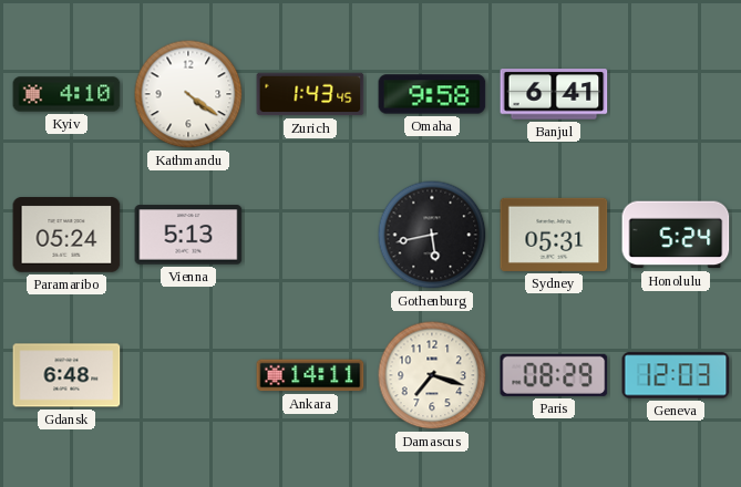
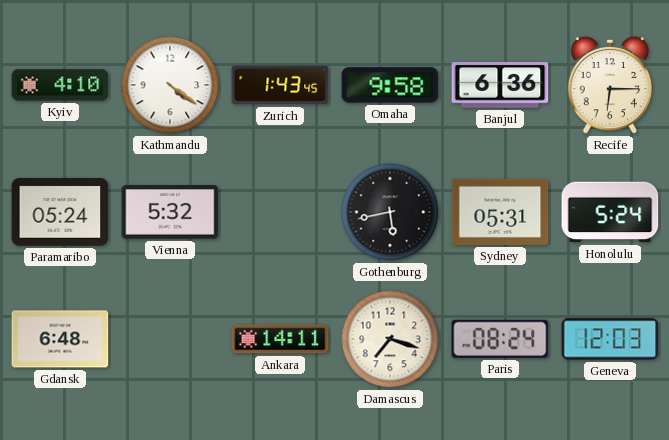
Banjul: 6:41 -> 6:36
Recife: none -> 6:15
Vienna: 5:13 -> 5:32
Paris: 08:29 -> 08:24
